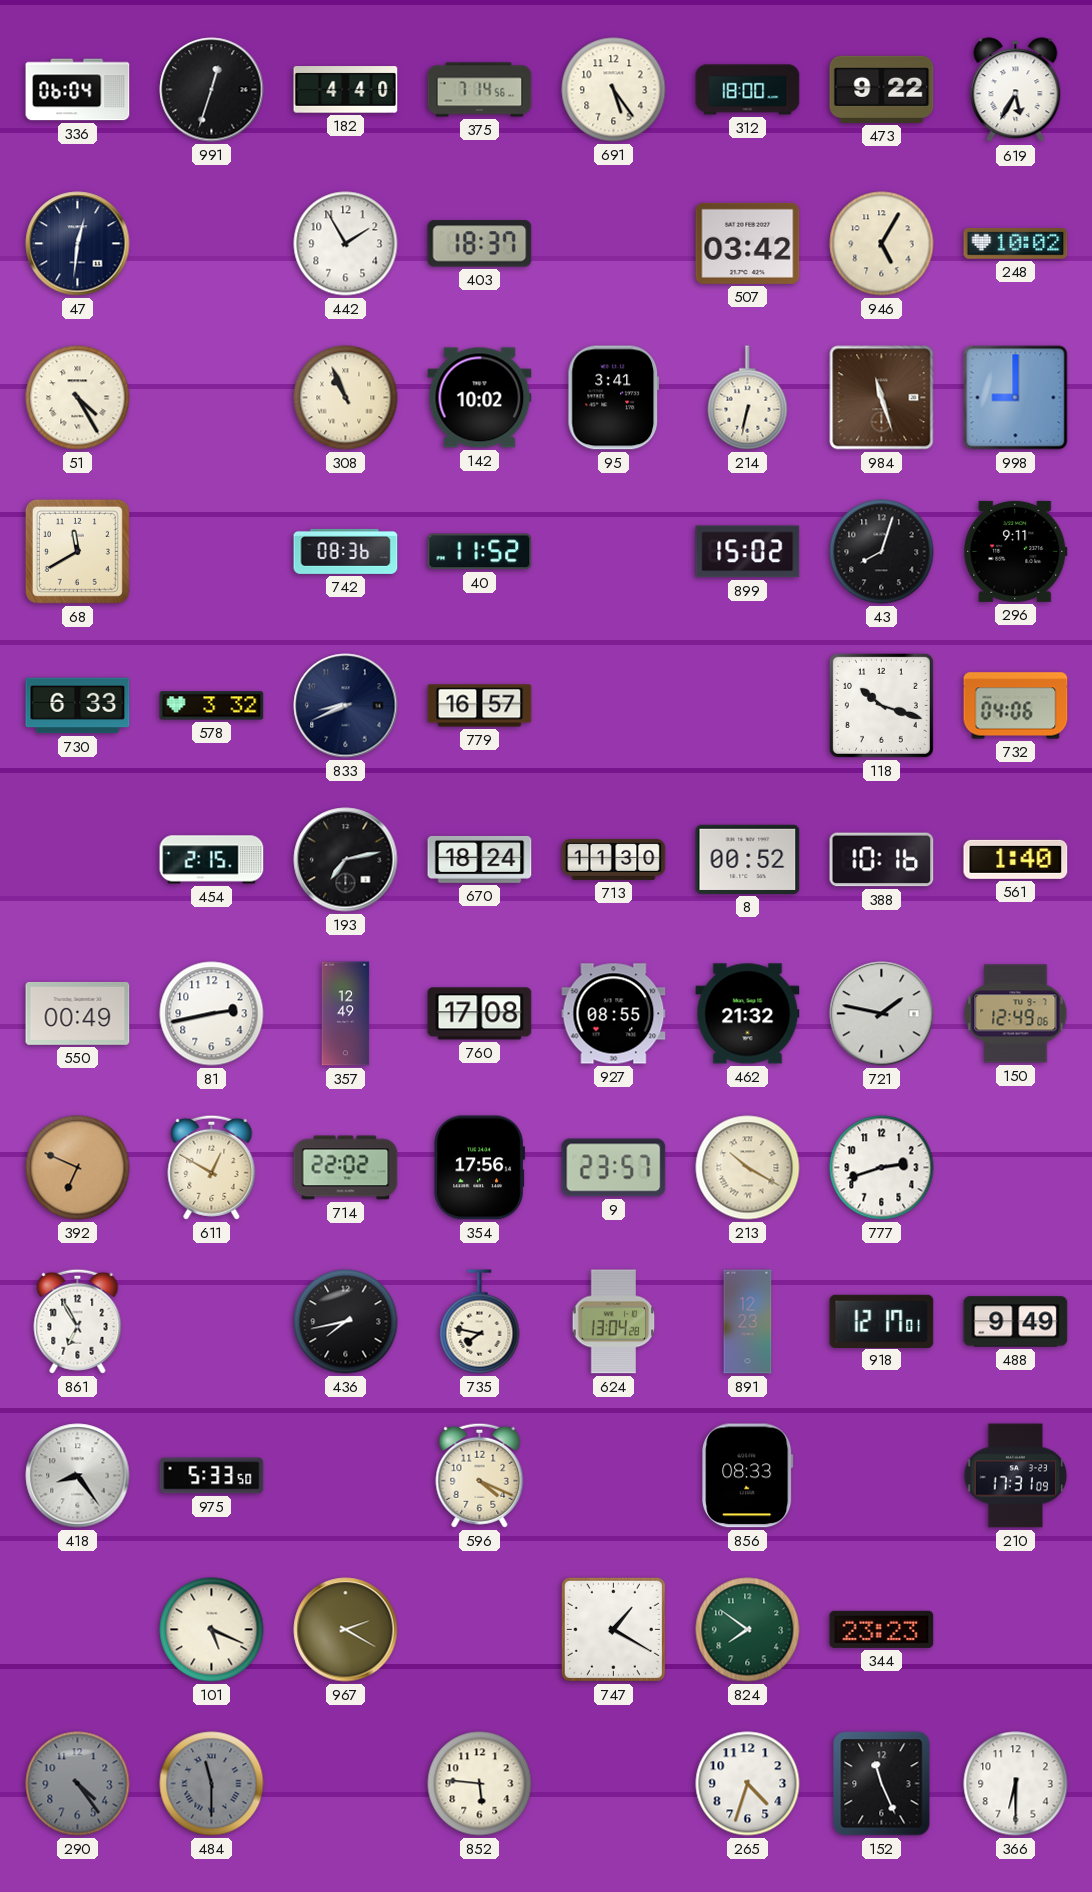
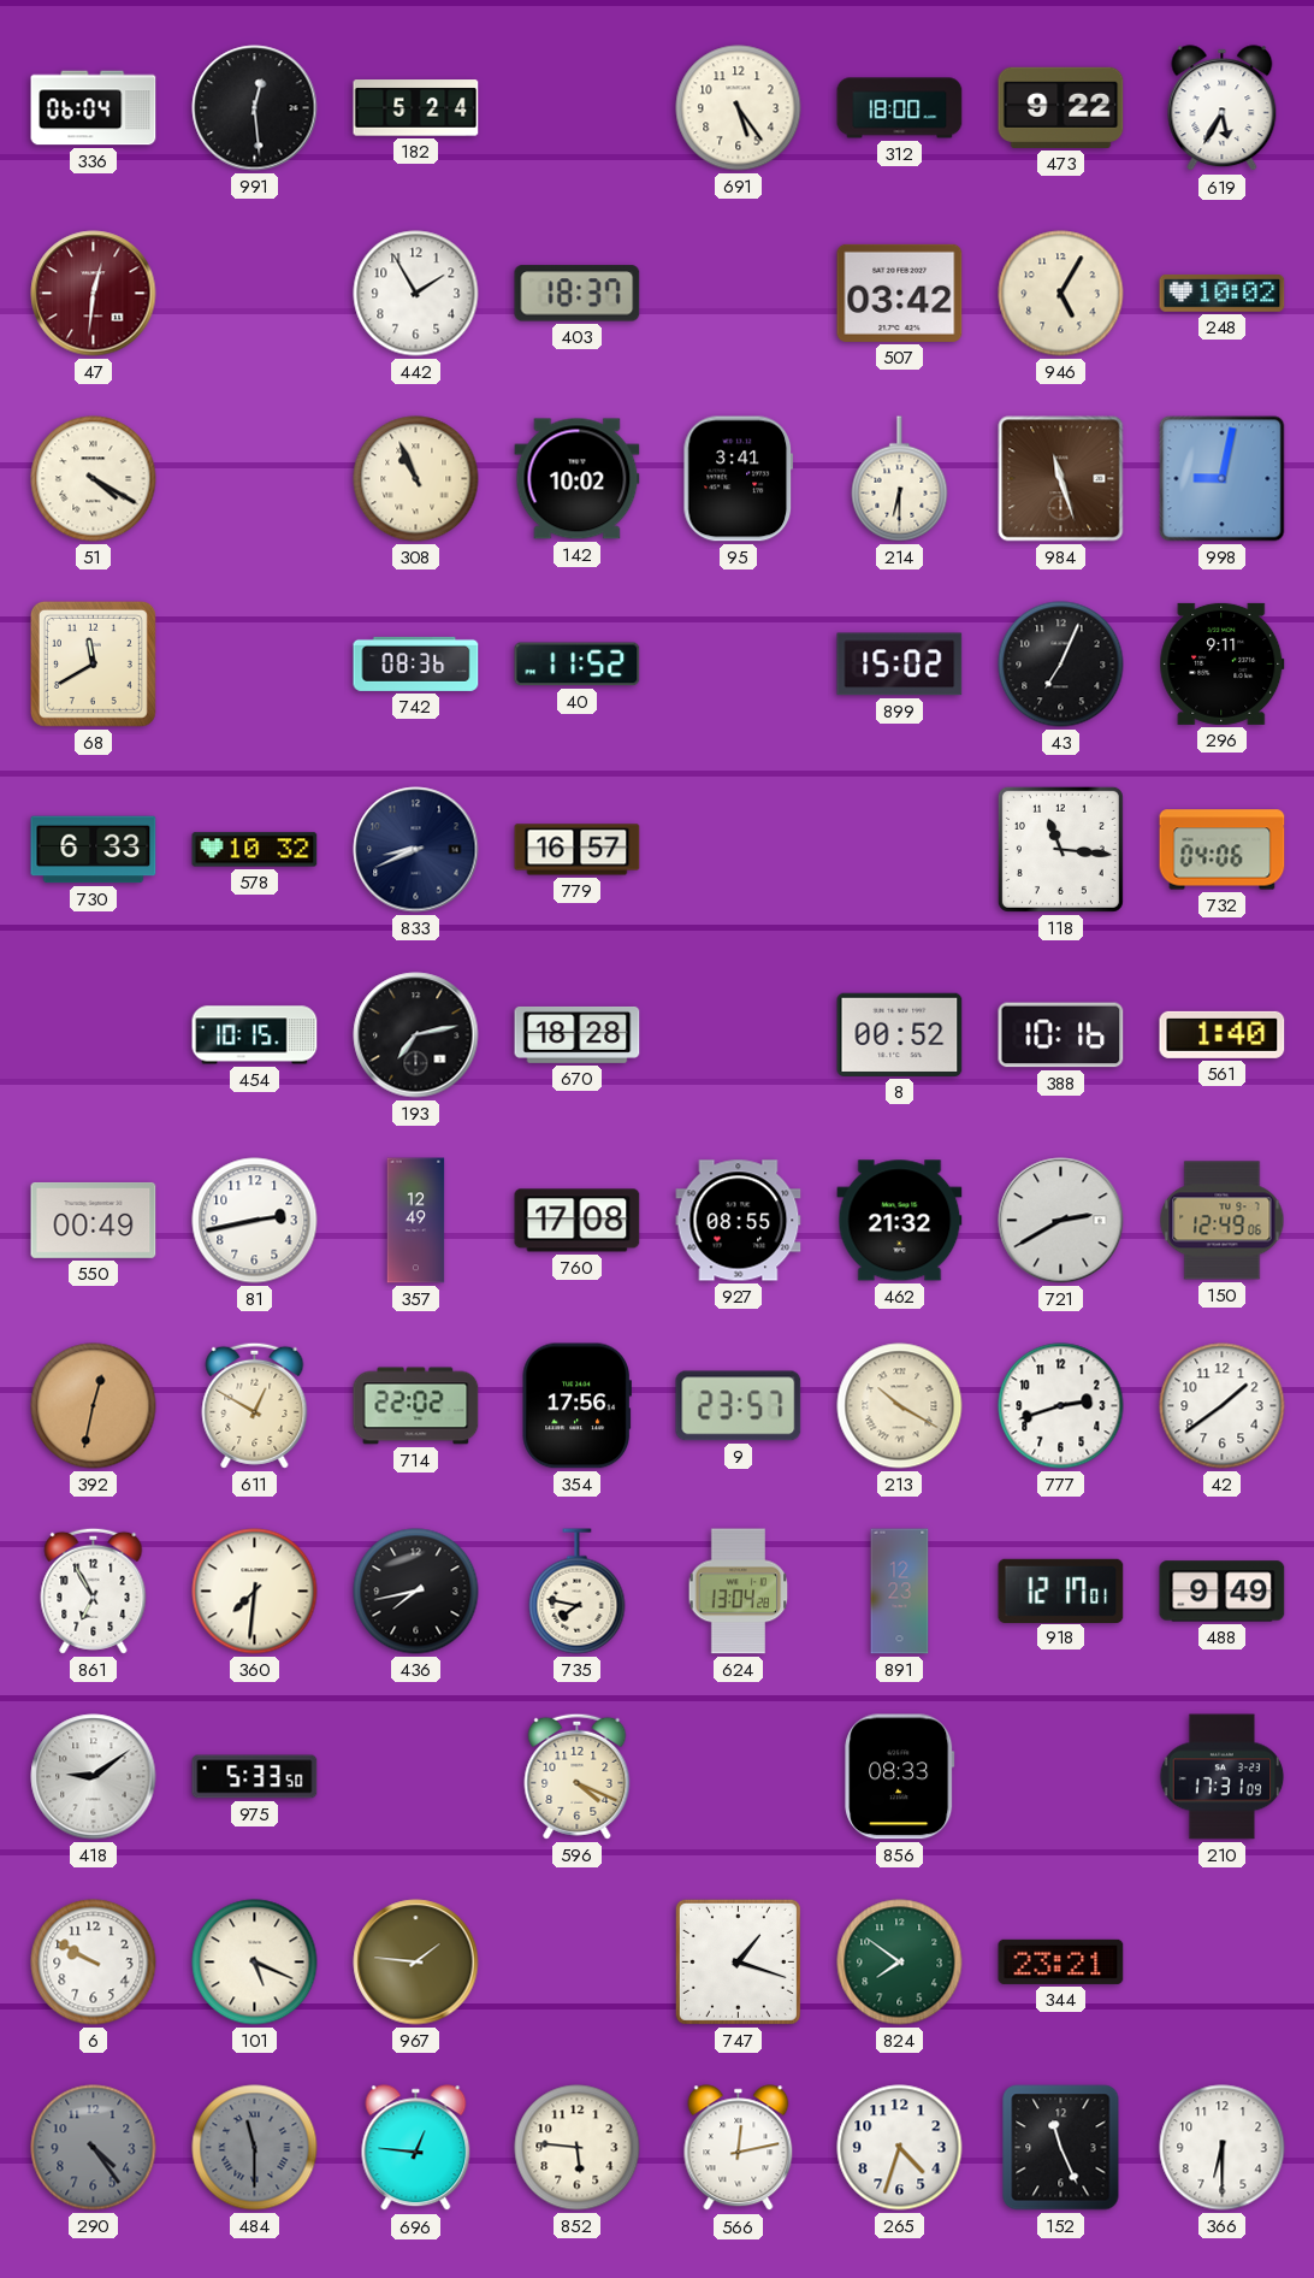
991: 12:33 -> 12:29
182: 4:40 -> 5:24
375: 7:14 -> none
47 dial: navy -> burgundy
51: 4:25 -> 4:20
214: 6:32 -> 6:30
998: 9:00 -> 9:02
43: 8:03 -> 7:04
578: 3:32 -> 10:32
118: 10:18 -> 11:16
454: 2:15 -> 10:15
670: 18:24 -> 18:28
713: 11:30 -> none
721: 1:47 -> 2:40
392: 6:49 -> 12:32
42: none -> 1:39
360: none -> 7:31
418: 8:24 -> 9:09
6: none -> 9:50
967: 2:20 -> 1:46
747: 1:20 -> 1:18
344: 23:23 -> 23:21
696: none -> 12:46
566: none -> 12:13
